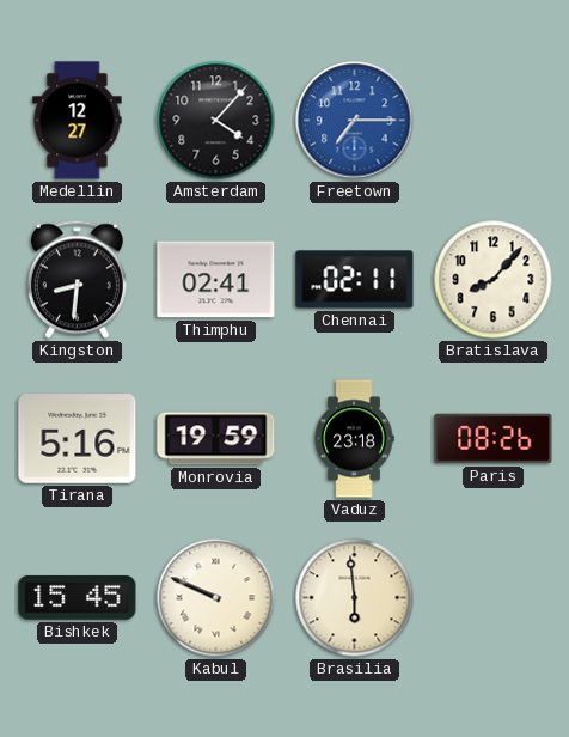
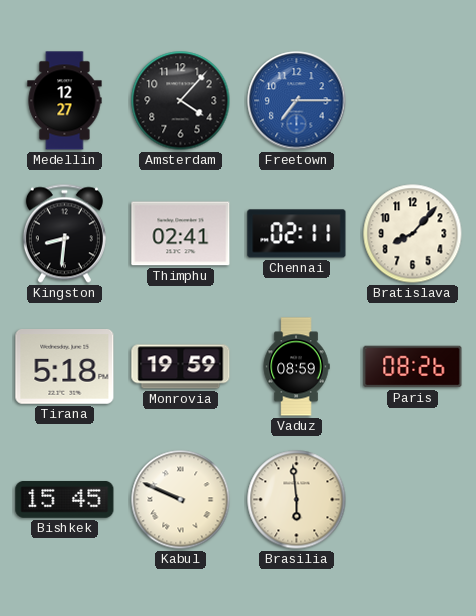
Tirana: 5:16 -> 5:18
Vaduz: 23:18 -> 08:59
